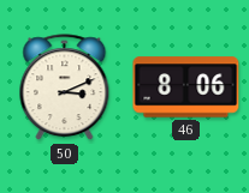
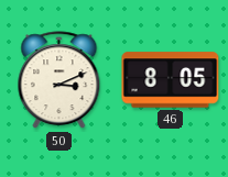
46: 8:06 -> 8:05
